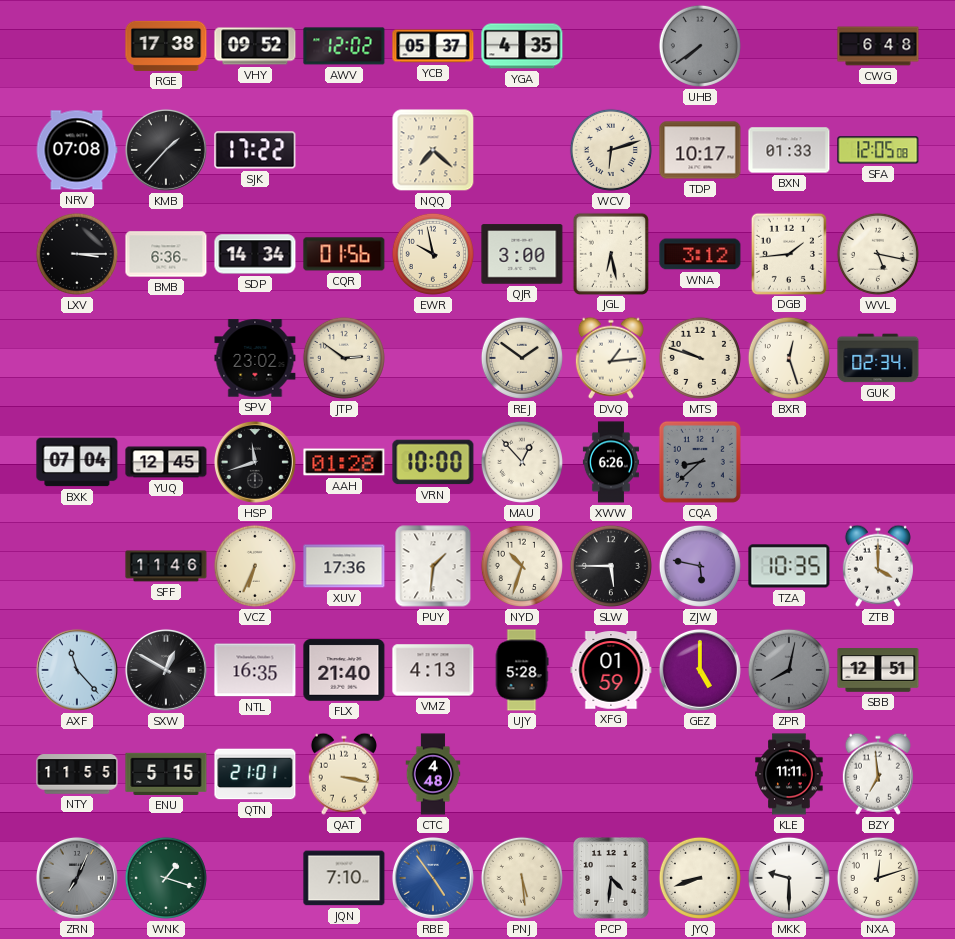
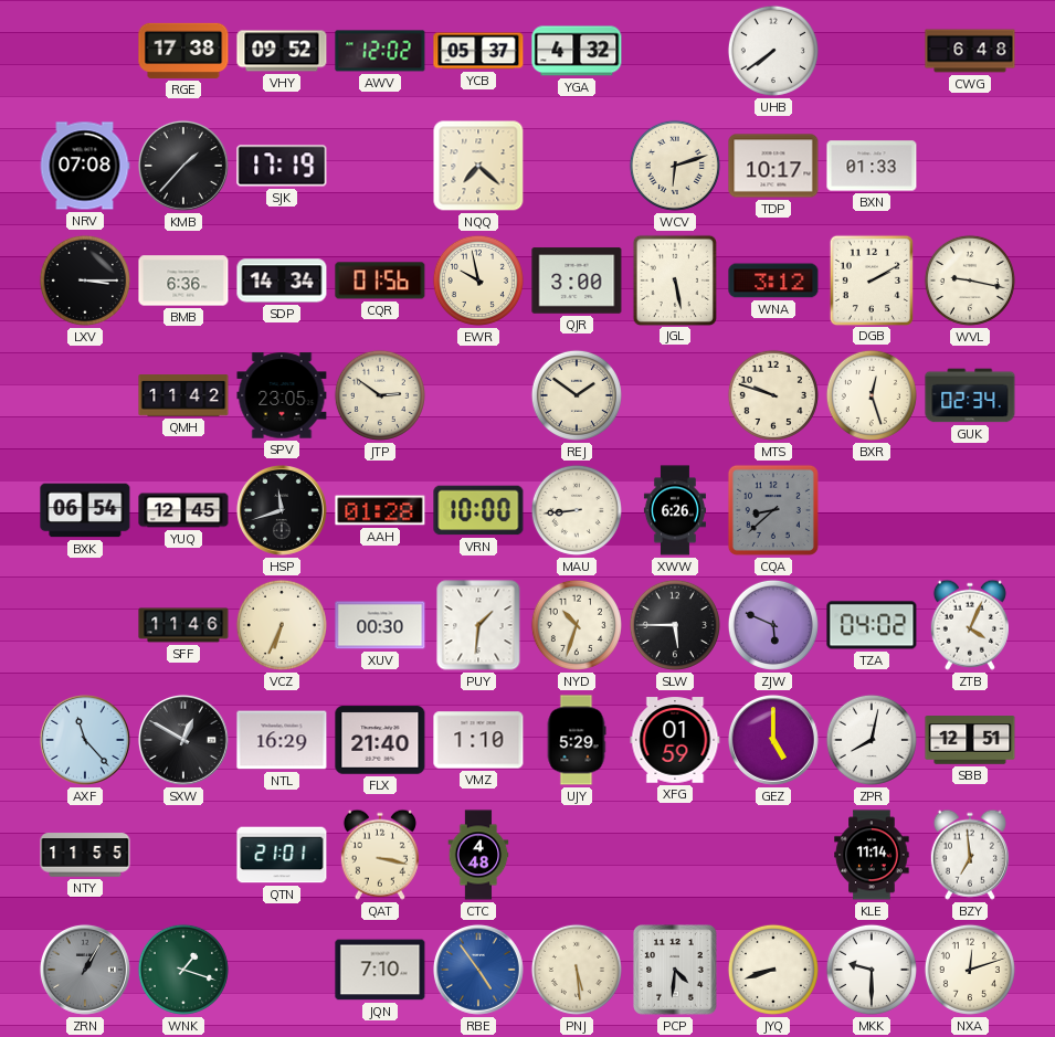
YGA: 4:35 -> 4:32
UHB dial: grey -> white
SJK: 17:22 -> 17:19
SFA: 12:05 -> none
JGL: 6:28 -> 5:28
DGB: 1:44 -> 2:10
WVL: 5:17 -> 9:17
QMH: none -> 11:42
SPV: 23:02 -> 23:05
DVQ: 1:14 -> none
BXK: 07:04 -> 06:54
MAU: 12:53 -> 8:44
XUV: 17:36 -> 00:30
ZJW: 5:47 -> 5:49
TZA: 10:35 -> 04:02
ZTB: 4:00 -> 4:04
NTL: 16:35 -> 16:29
VMZ: 4:13 -> 1:10
UJY: 5:28 -> 5:29
ZPR dial: grey -> white
ENU: 5:15 -> none
KLE: 11:11 -> 11:14
ZRN: 7:04 -> 1:05
